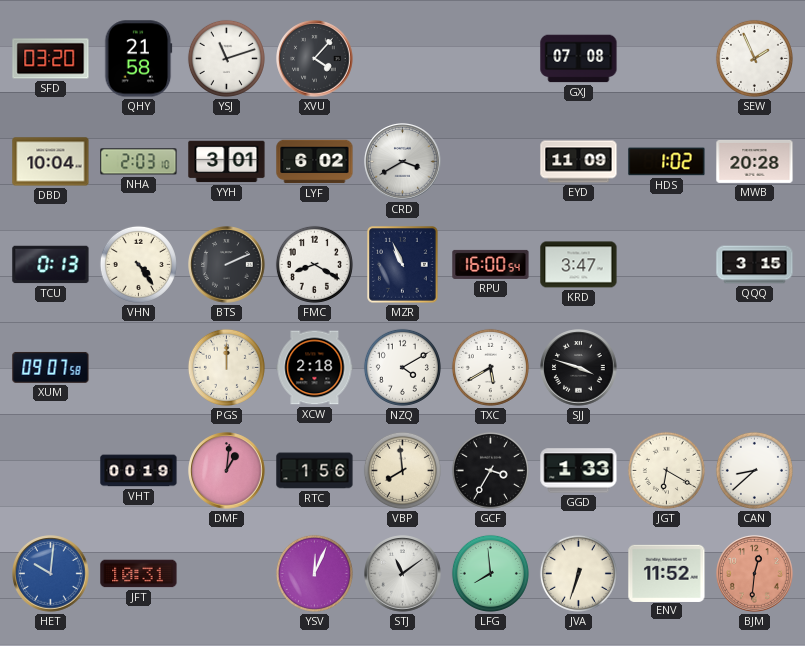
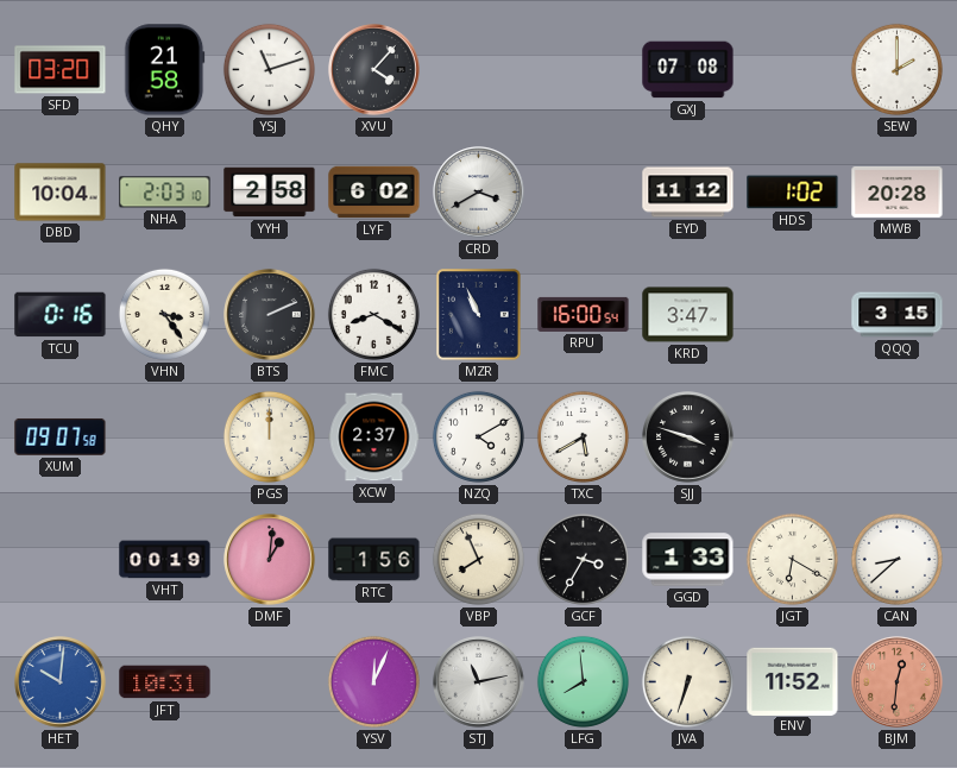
SEW: 1:56 -> 2:00
YYH: 3:01 -> 2:58
EYD: 11:09 -> 11:12
TCU: 0:13 -> 0:16
VHN: 4:24 -> 3:24
XCW: 2:18 -> 2:37
VBP: 7:59 -> 7:56
STJ: 11:09 -> 11:13
